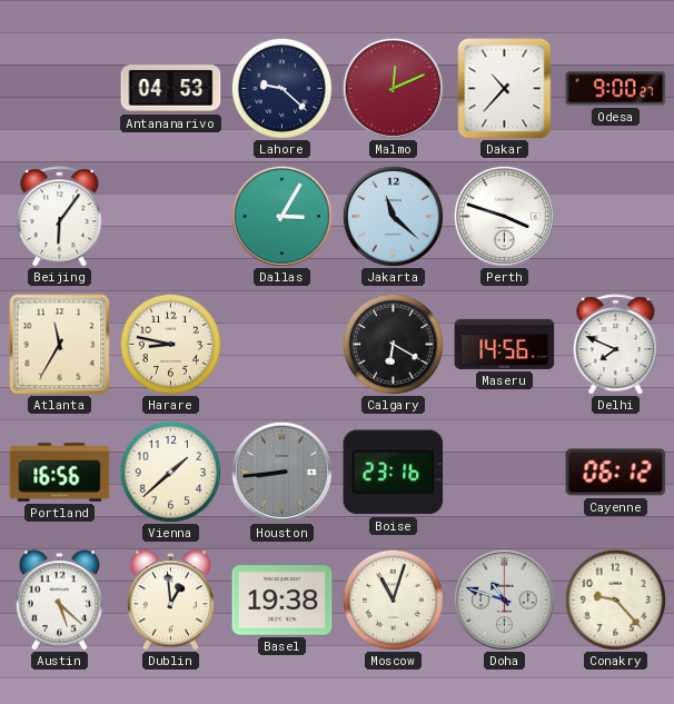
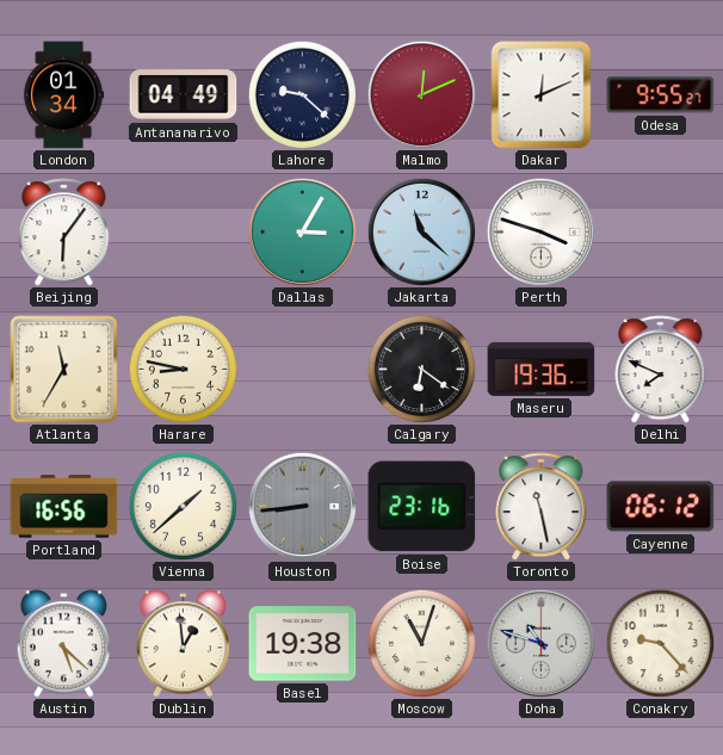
London: none -> 01:34
Antananarivo: 04:53 -> 04:49
Dakar: 10:37 -> 12:11
Odesa: 9:00 -> 9:55
Calgary: 6:20 -> 6:21
Maseru: 14:56 -> 19:36
Toronto: none -> 11:28
